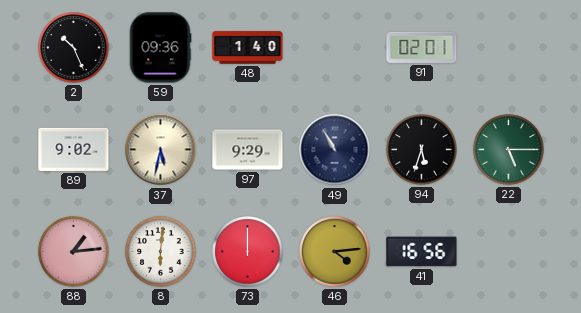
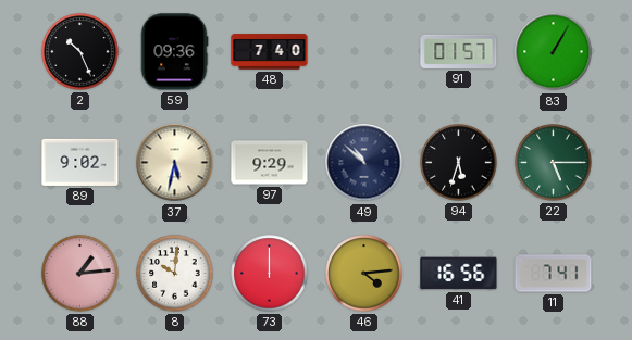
48: 1:40 -> 7:40
91: 02:01 -> 01:57
83: none -> 1:05
49: 10:55 -> 10:52
8: 6:01 -> 10:01
11: none -> 7:41
